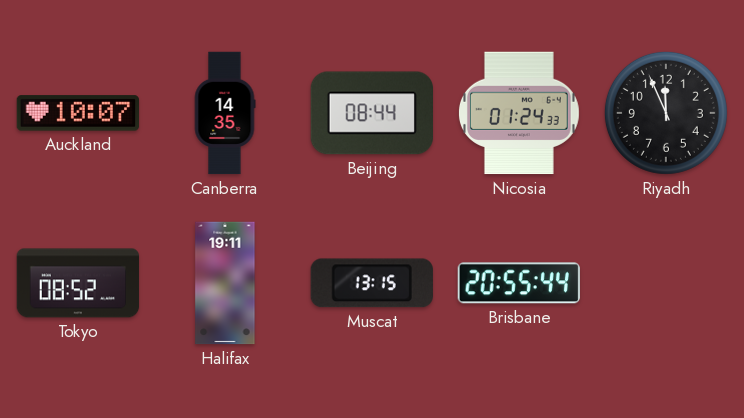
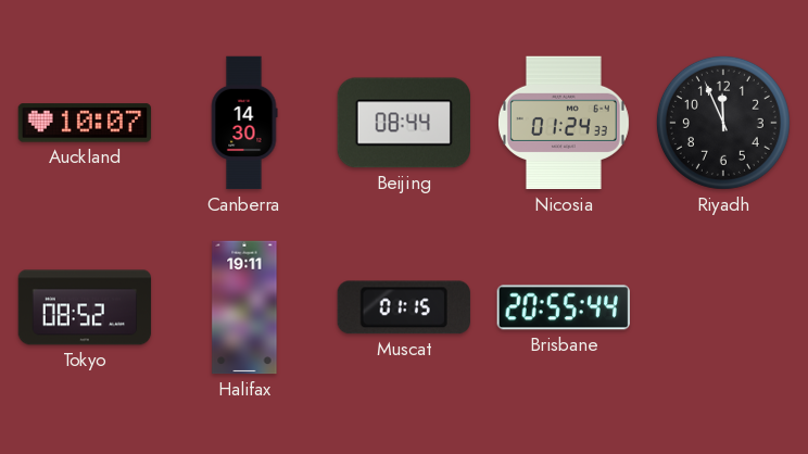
Canberra: 14:35 -> 14:30
Muscat: 13:15 -> 01:15
